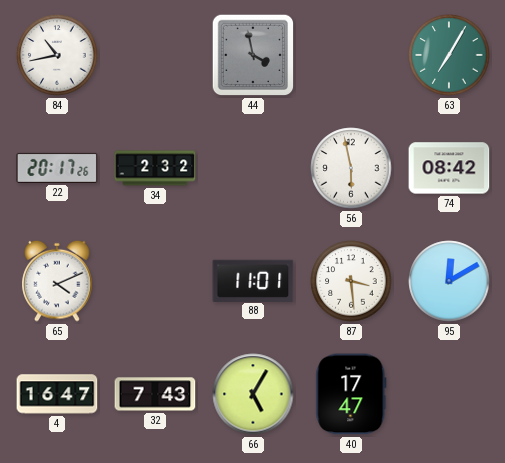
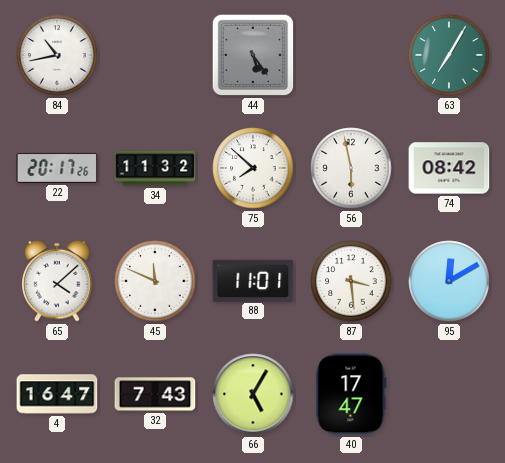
44: 3:58 -> 5:24
34: 2:32 -> 11:32
75: none -> 7:52
65: 4:11 -> 4:08
45: none -> 11:49
